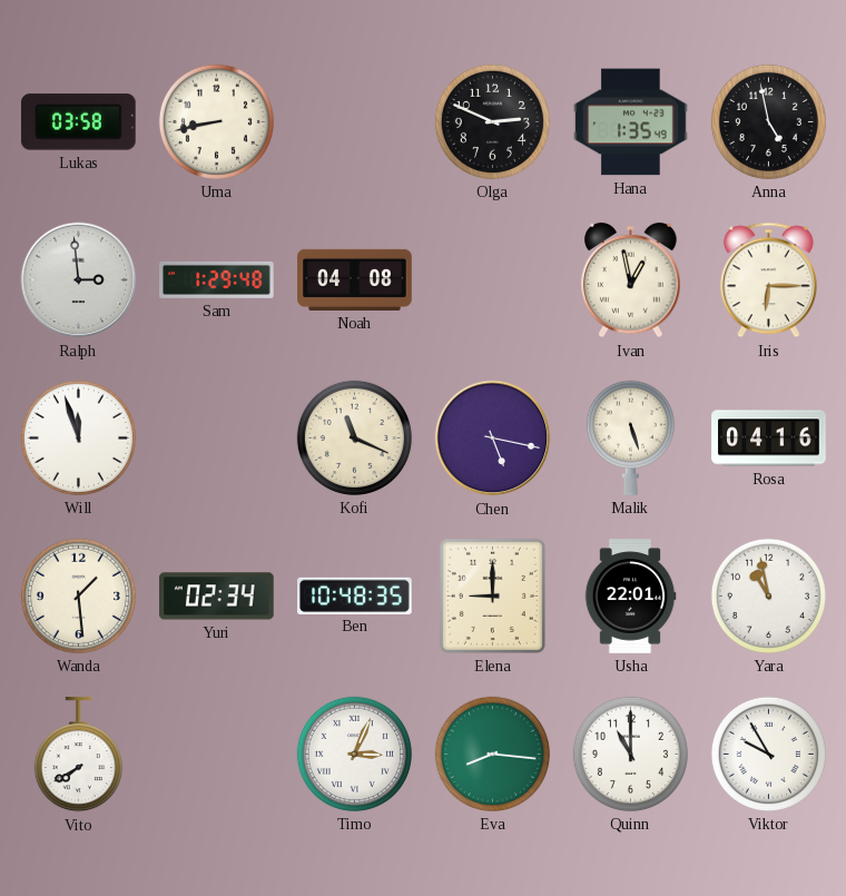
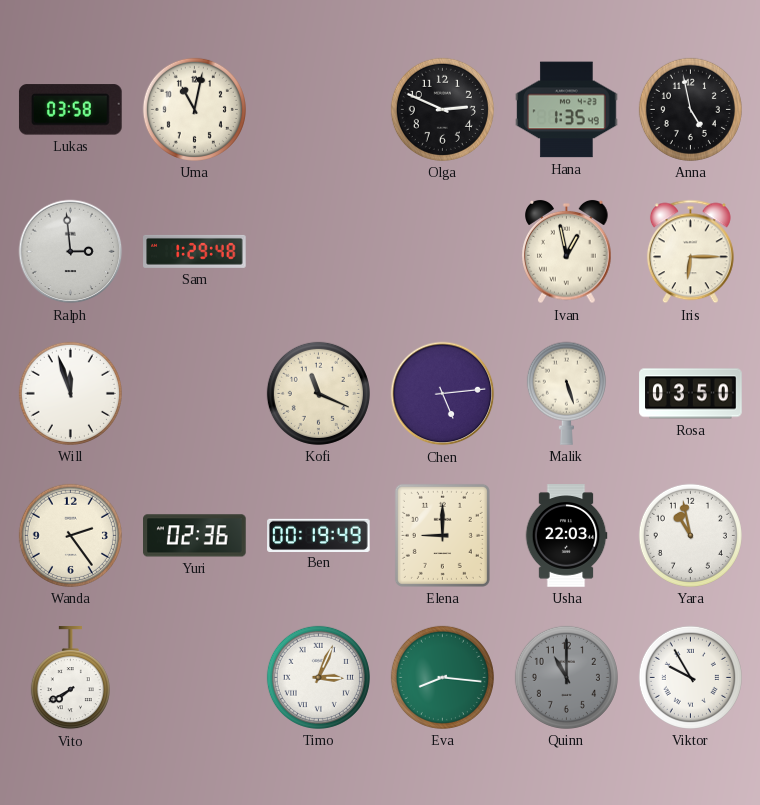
Uma: 8:43 -> 11:02
Noah: 04:08 -> none
Chen: 5:17 -> 5:14
Rosa: 04:16 -> 03:50
Wanda: 1:29 -> 2:24
Yuri: 02:34 -> 02:36
Ben: 10:48 -> 00:19
Usha: 22:01 -> 22:03
Quinn dial: white -> grey
